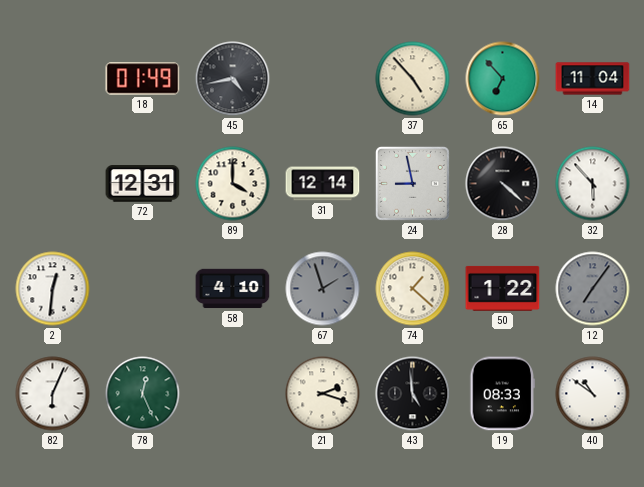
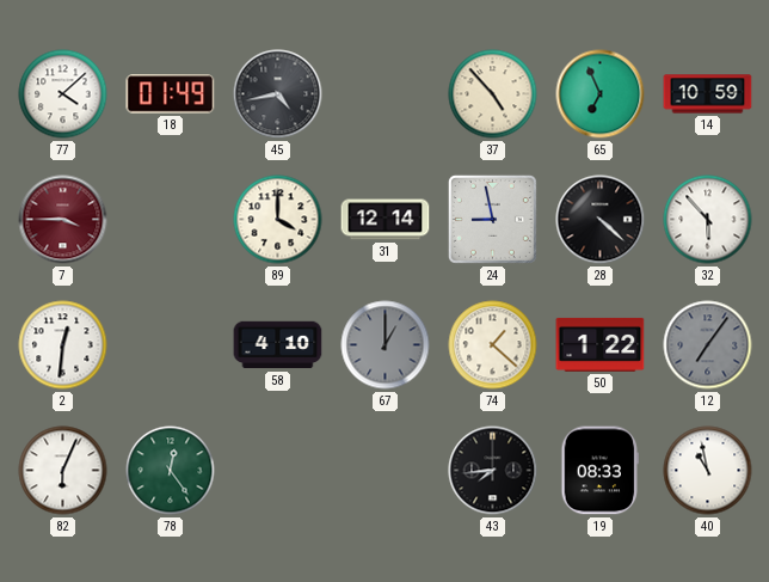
77: none -> 4:08
65: 6:53 -> 6:56
14: 11:04 -> 10:59
7: none -> 3:45
72: 12:31 -> none
67: 1:57 -> 1:00
78: 12:26 -> 12:24
21: 2:18 -> none
43: 4:59 -> 7:44
40: 10:51 -> 10:58
